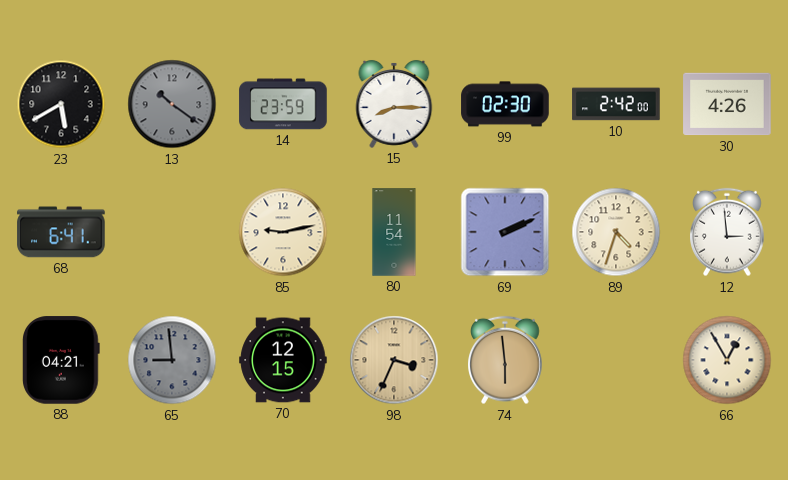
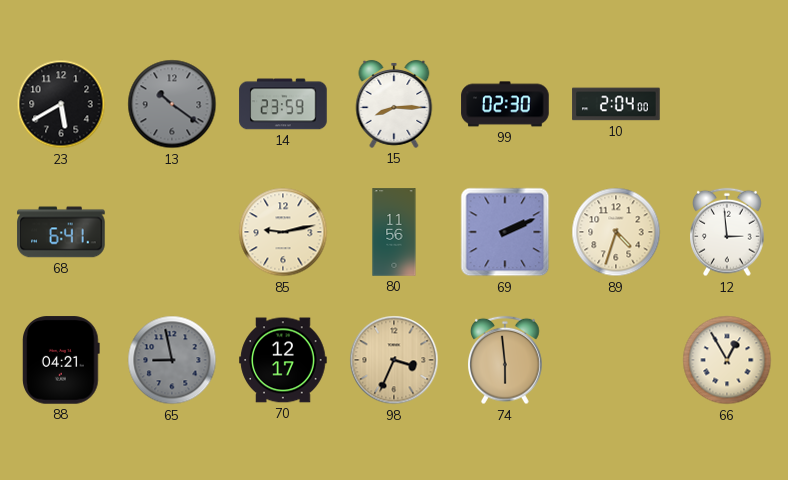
10: 2:42 -> 2:04
30: 4:26 -> none
80: 11:54 -> 11:56
65: 8:59 -> 8:58
70: 12:15 -> 12:17
